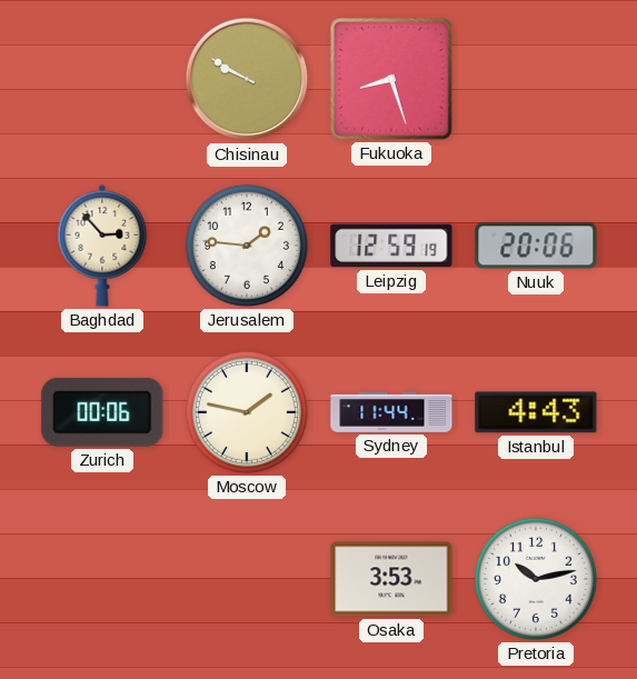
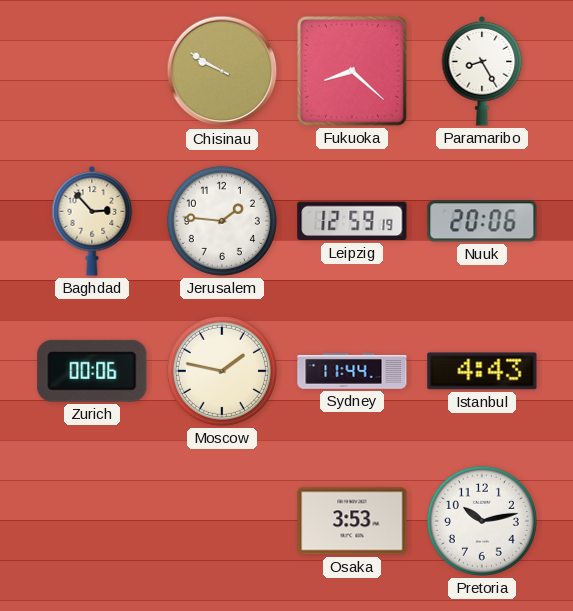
Fukuoka: 8:27 -> 8:22
Paramaribo: none -> 8:25
